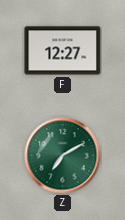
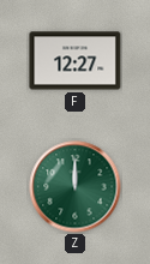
Z: 7:10 -> 12:00
